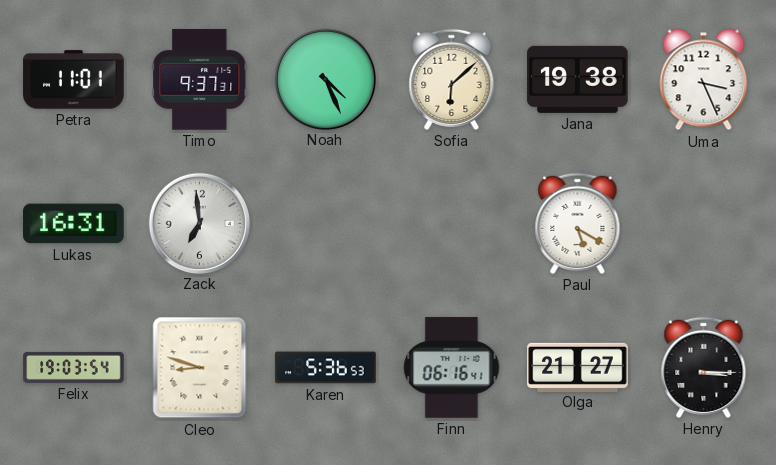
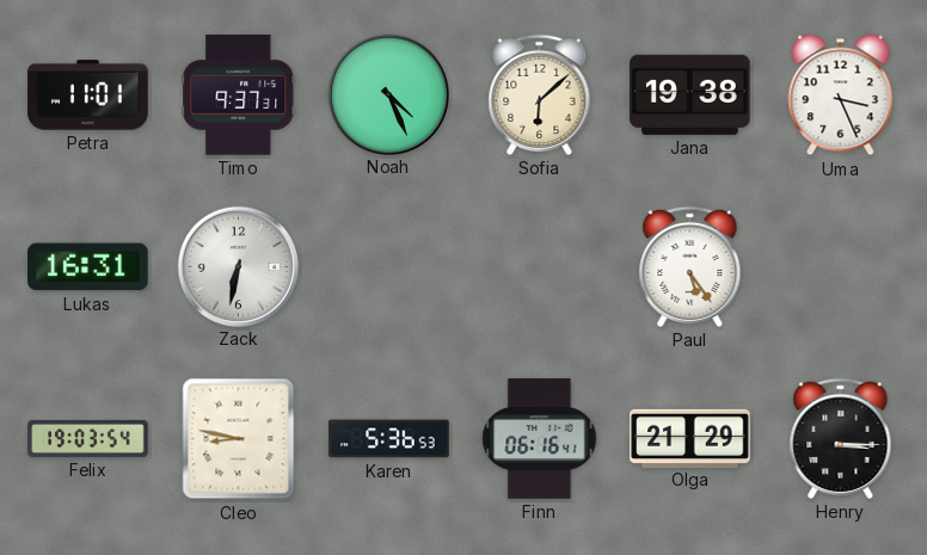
Zack: 6:59 -> 6:32
Paul: 5:20 -> 5:24
Cleo: 8:48 -> 8:47
Olga: 21:27 -> 21:29
